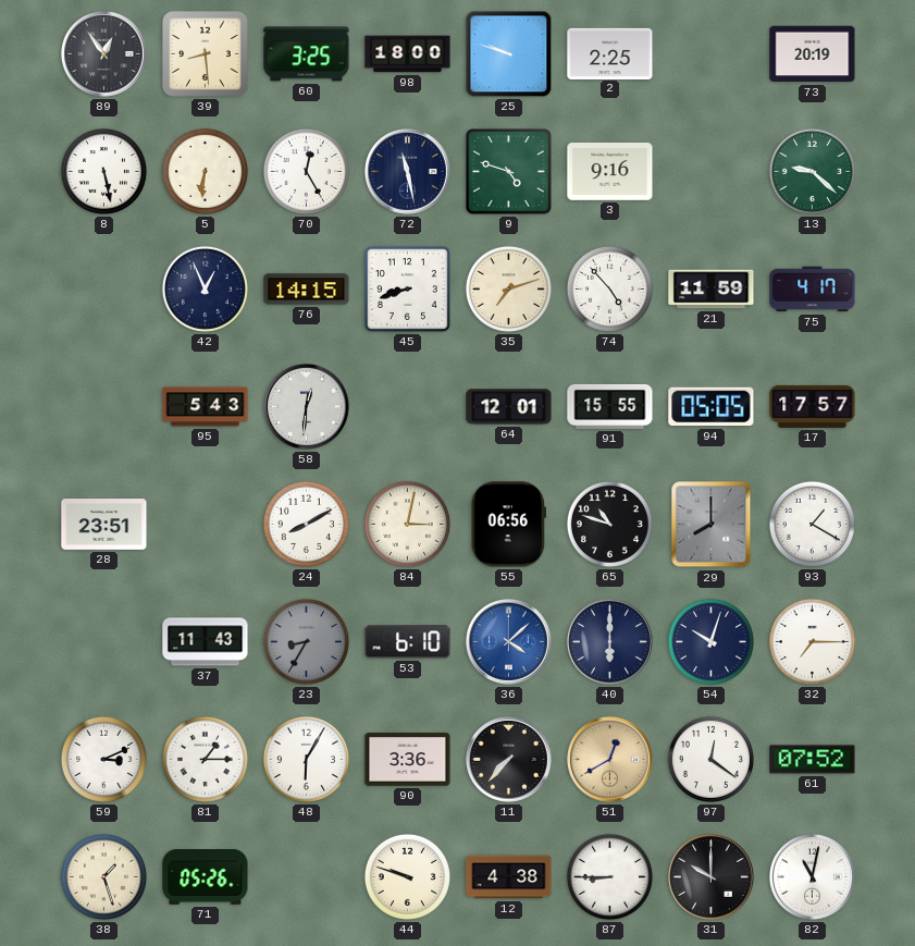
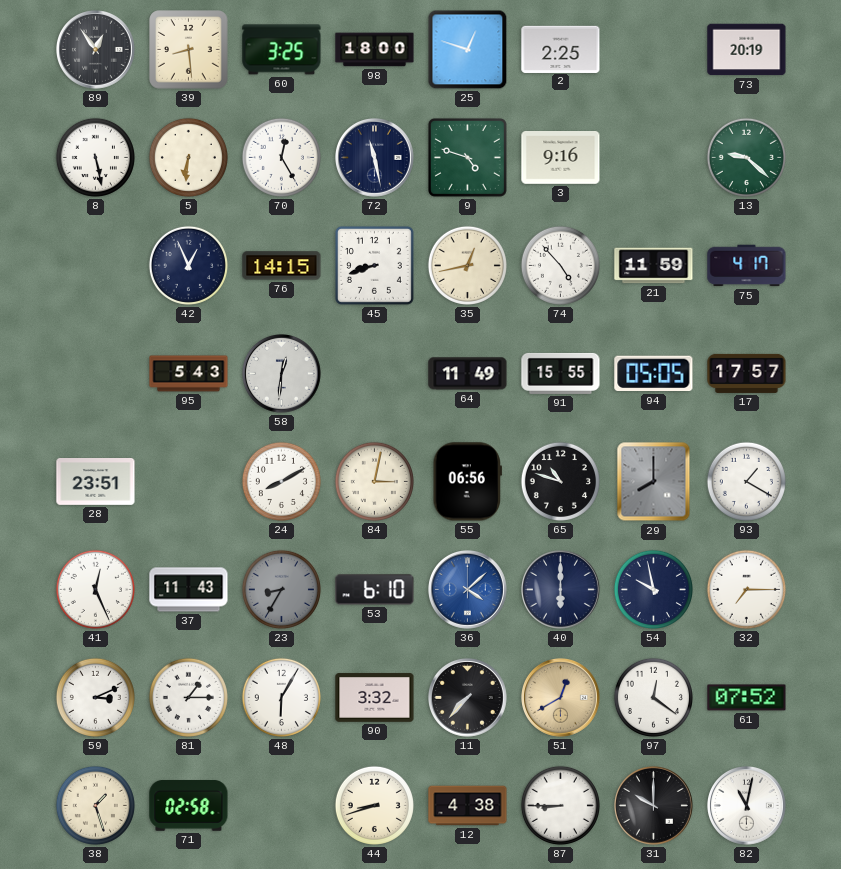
25: 9:48 -> 12:48
35: 7:12 -> 12:43
64: 12:01 -> 11:49
41: none -> 12:26
54: 10:03 -> 9:58
90: 3:36 -> 3:32
71: 05:26 -> 02:58
44: 9:48 -> 8:42
